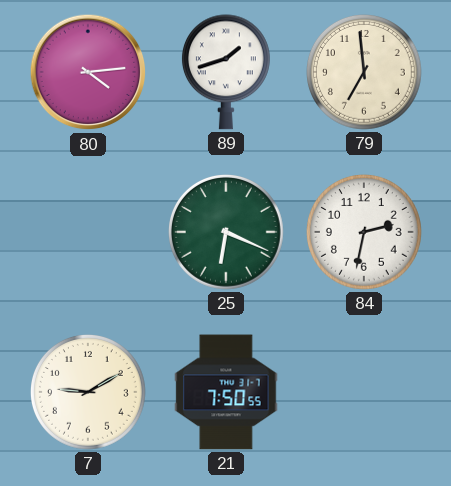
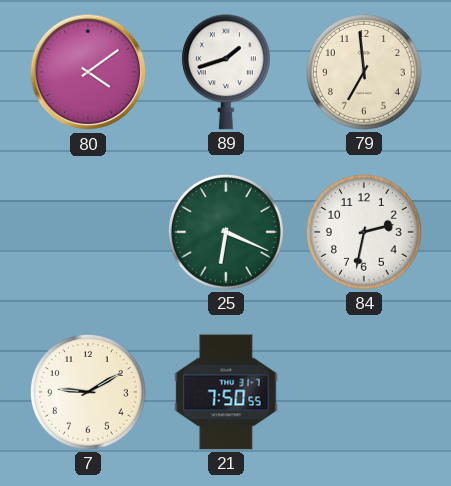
80: 4:14 -> 4:09
